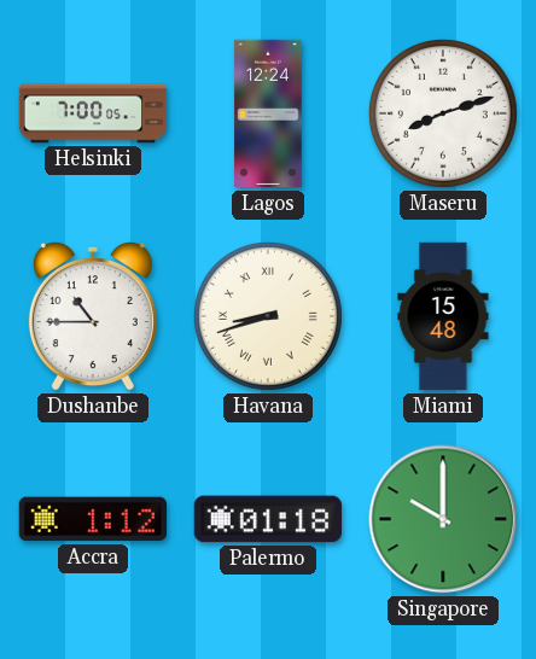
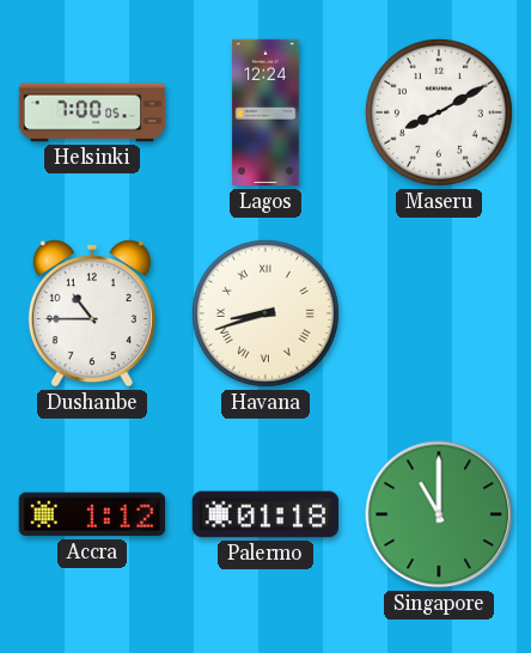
Maseru: 8:12 -> 8:10
Miami: 15:48 -> none
Singapore: 10:00 -> 11:00
